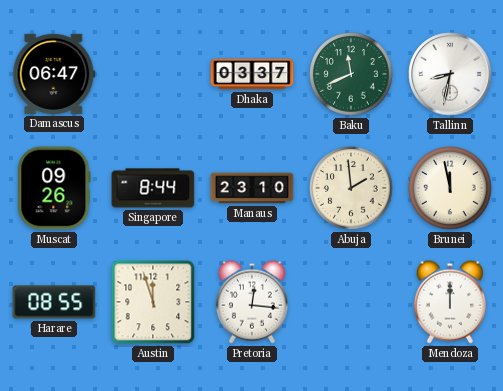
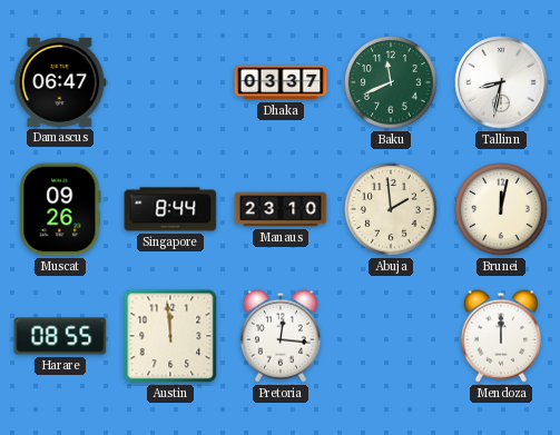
Brunei: 11:58 -> 12:02
Austin: 11:57 -> 11:59
